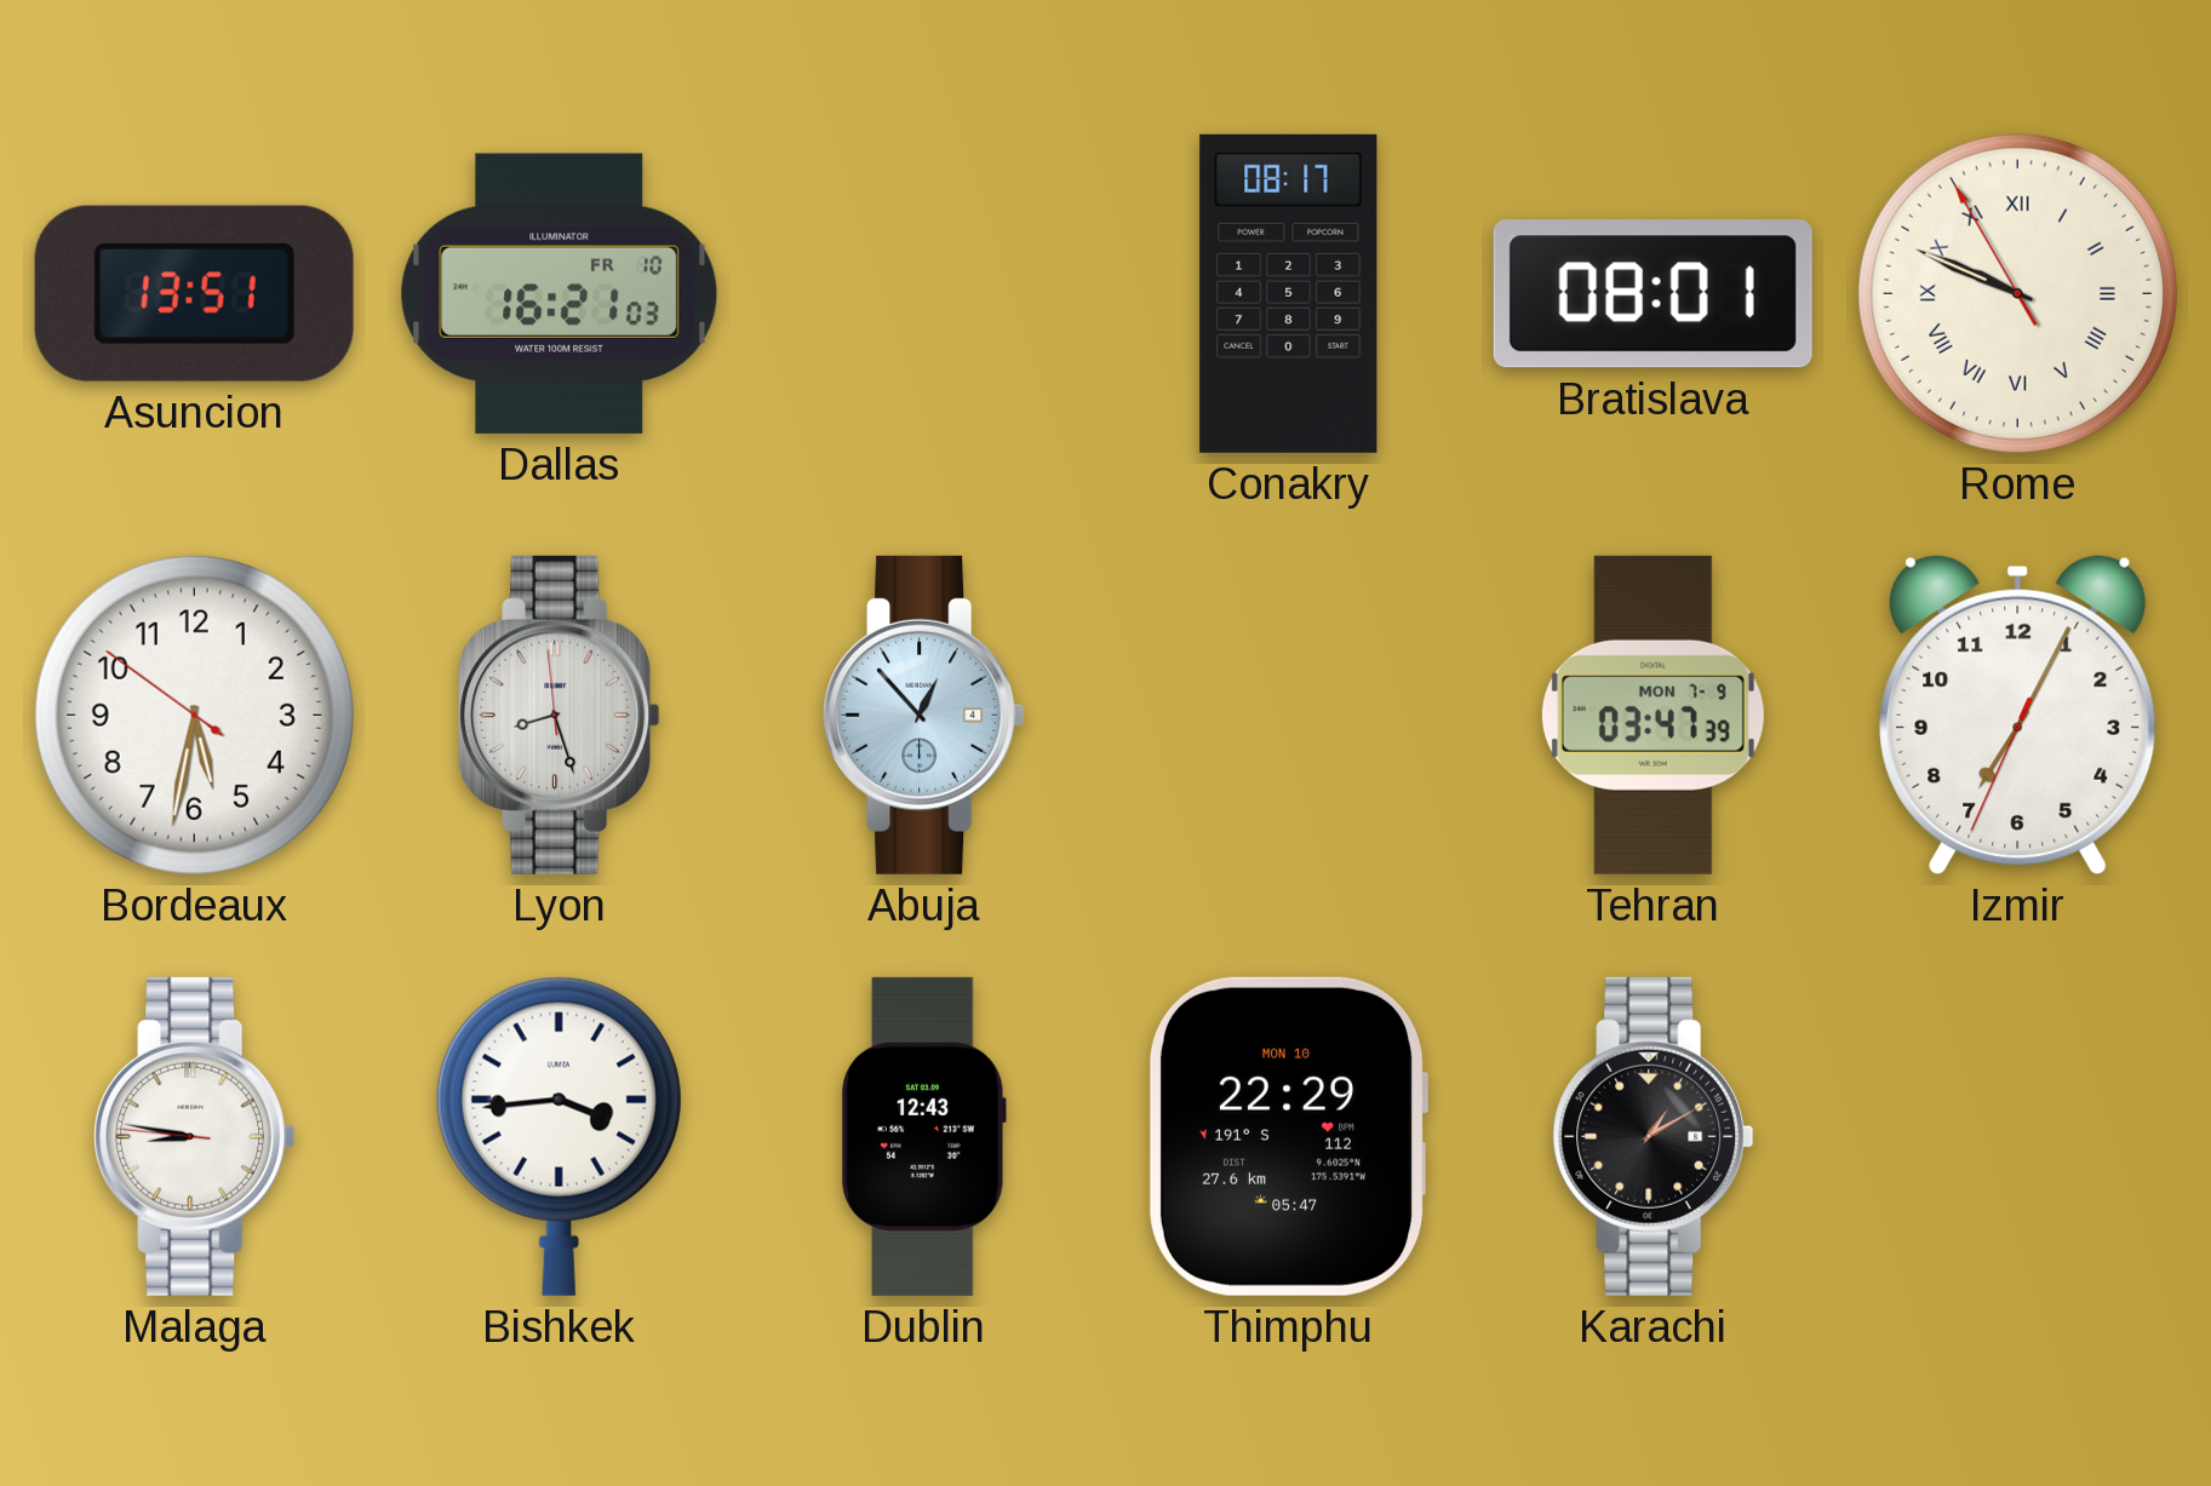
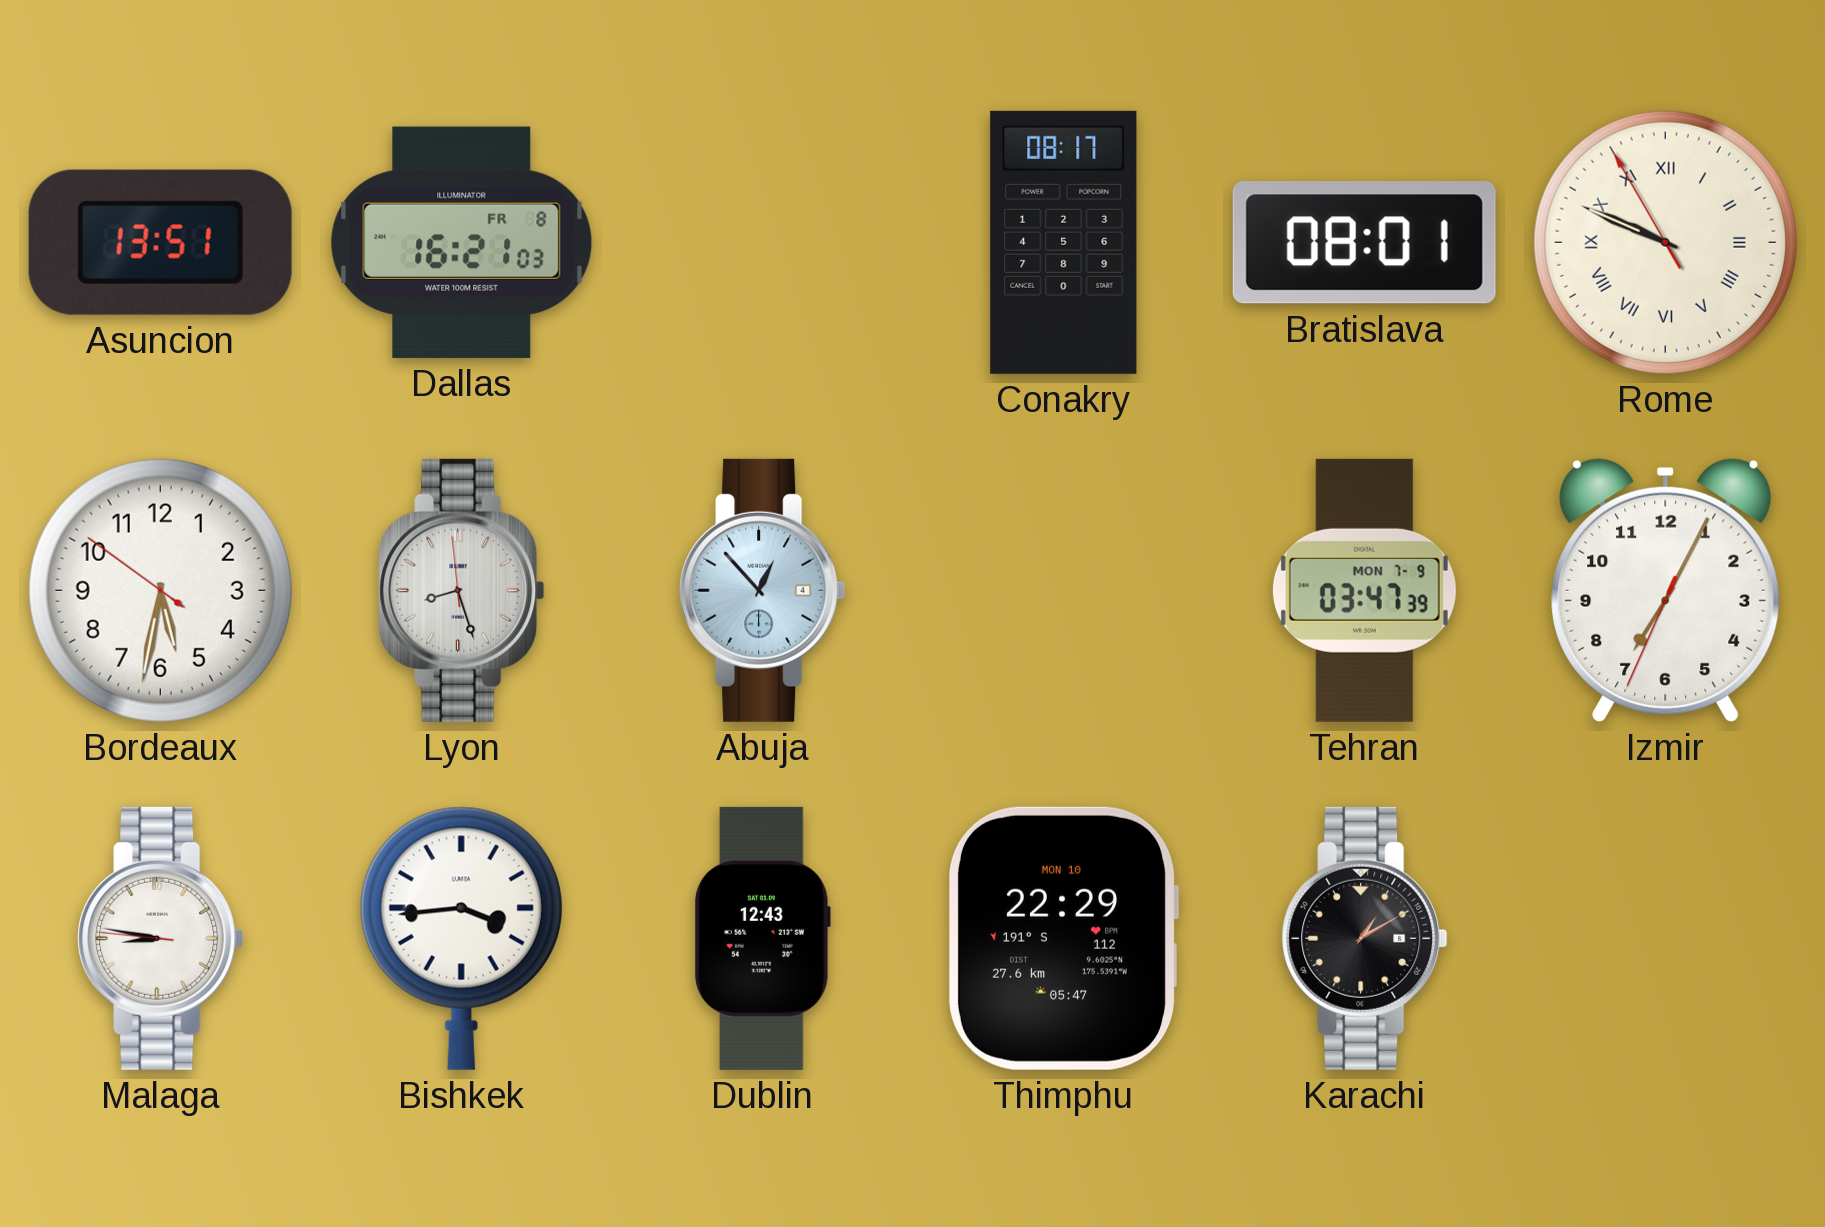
Dallas date: FR 10 -> FR 8
